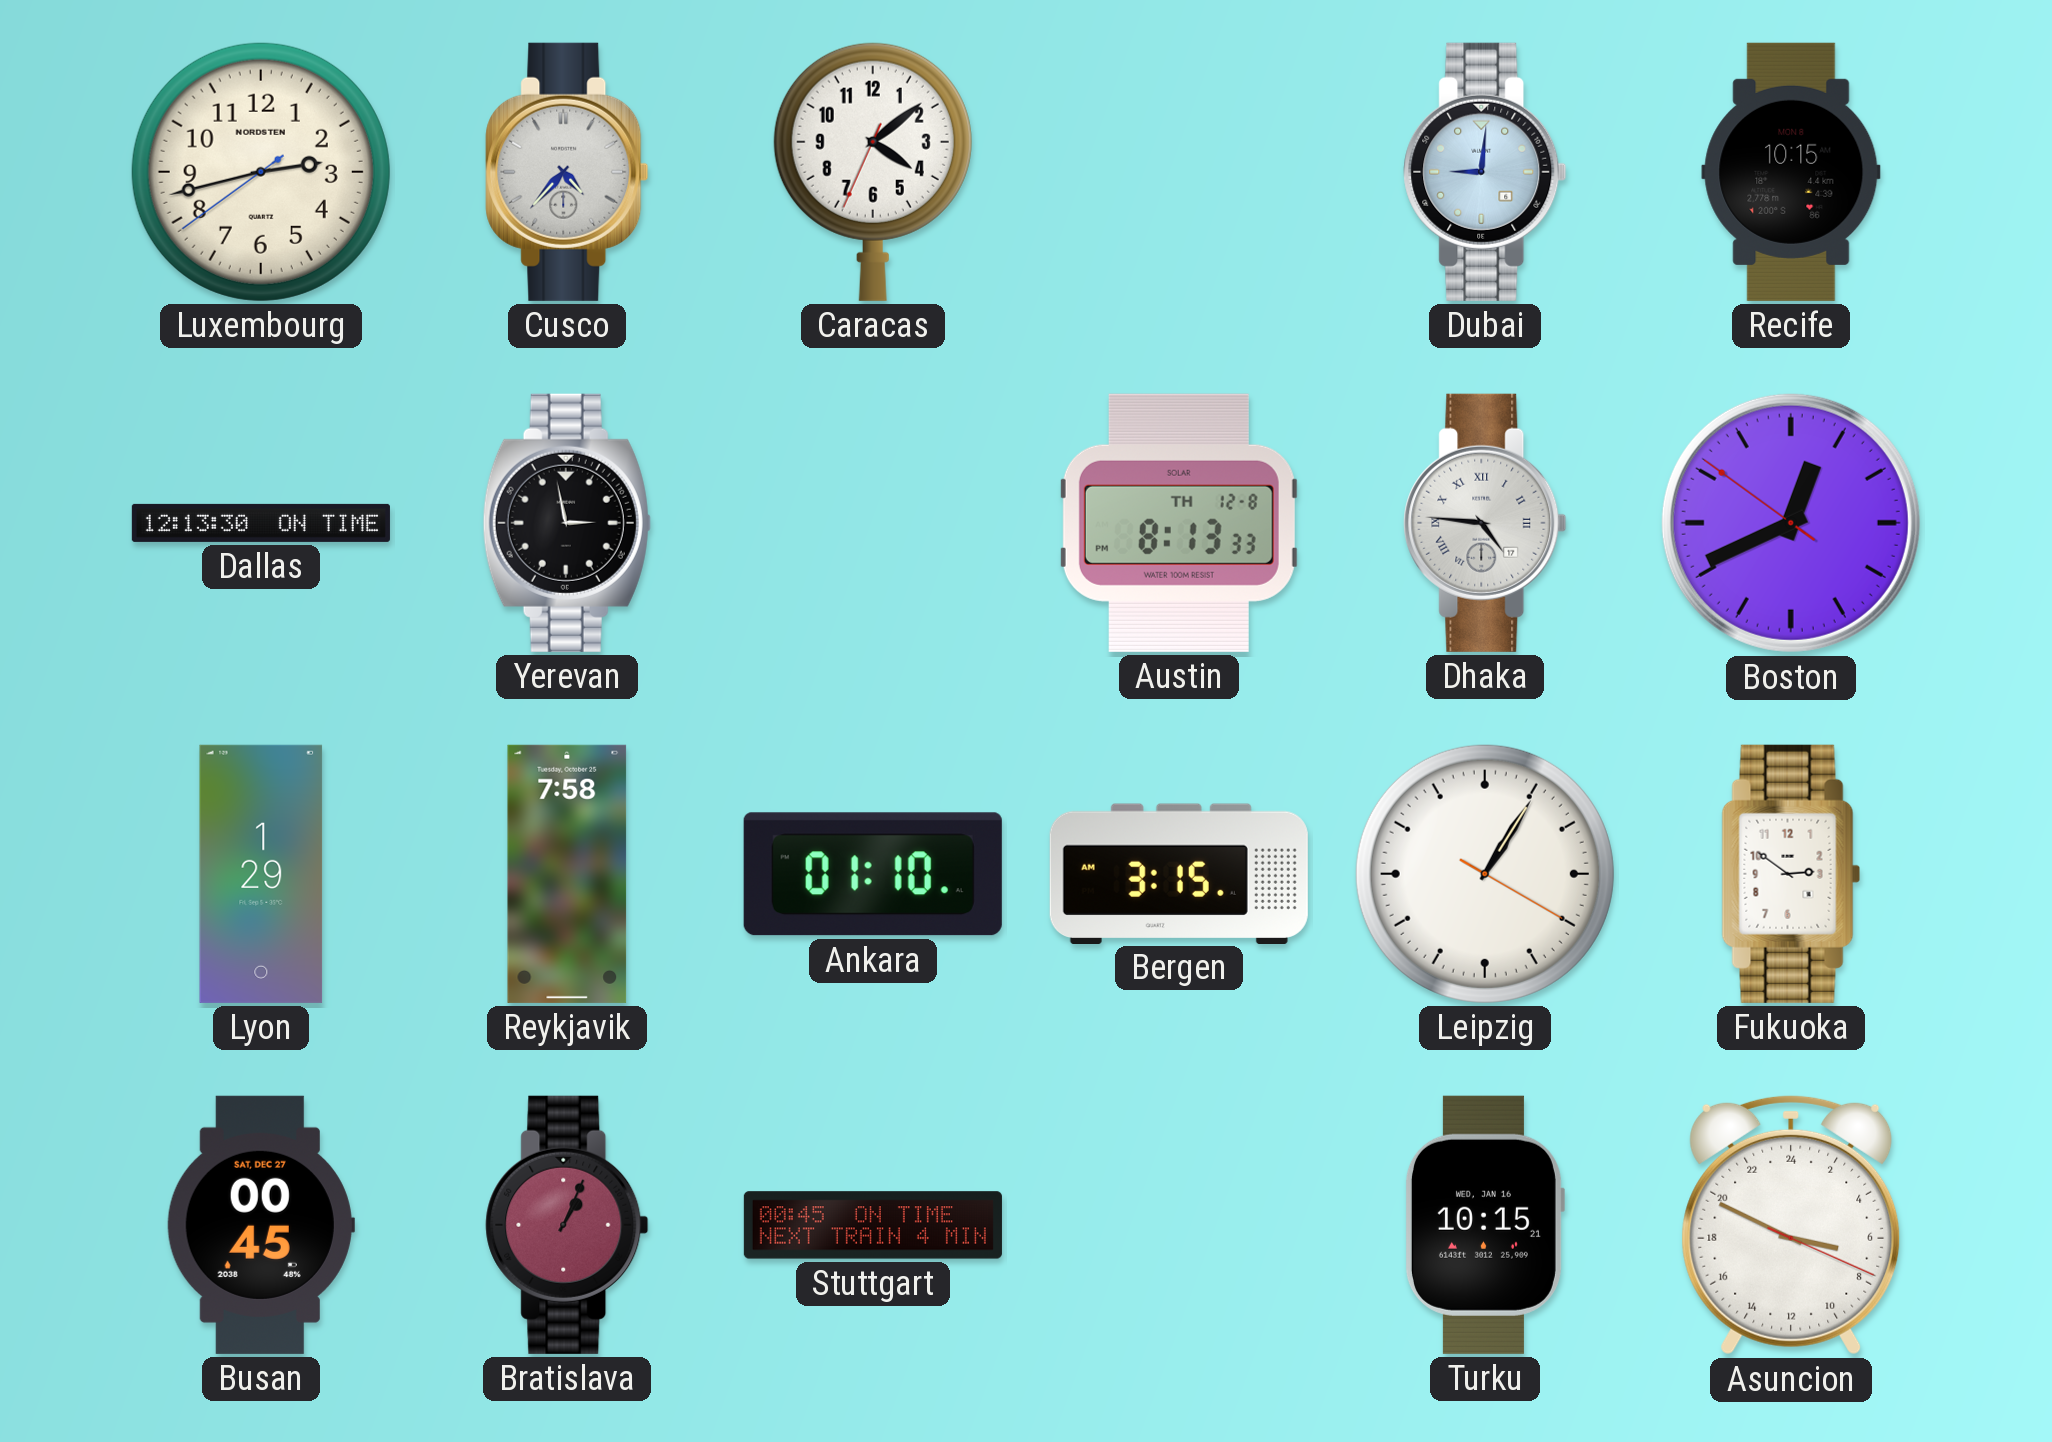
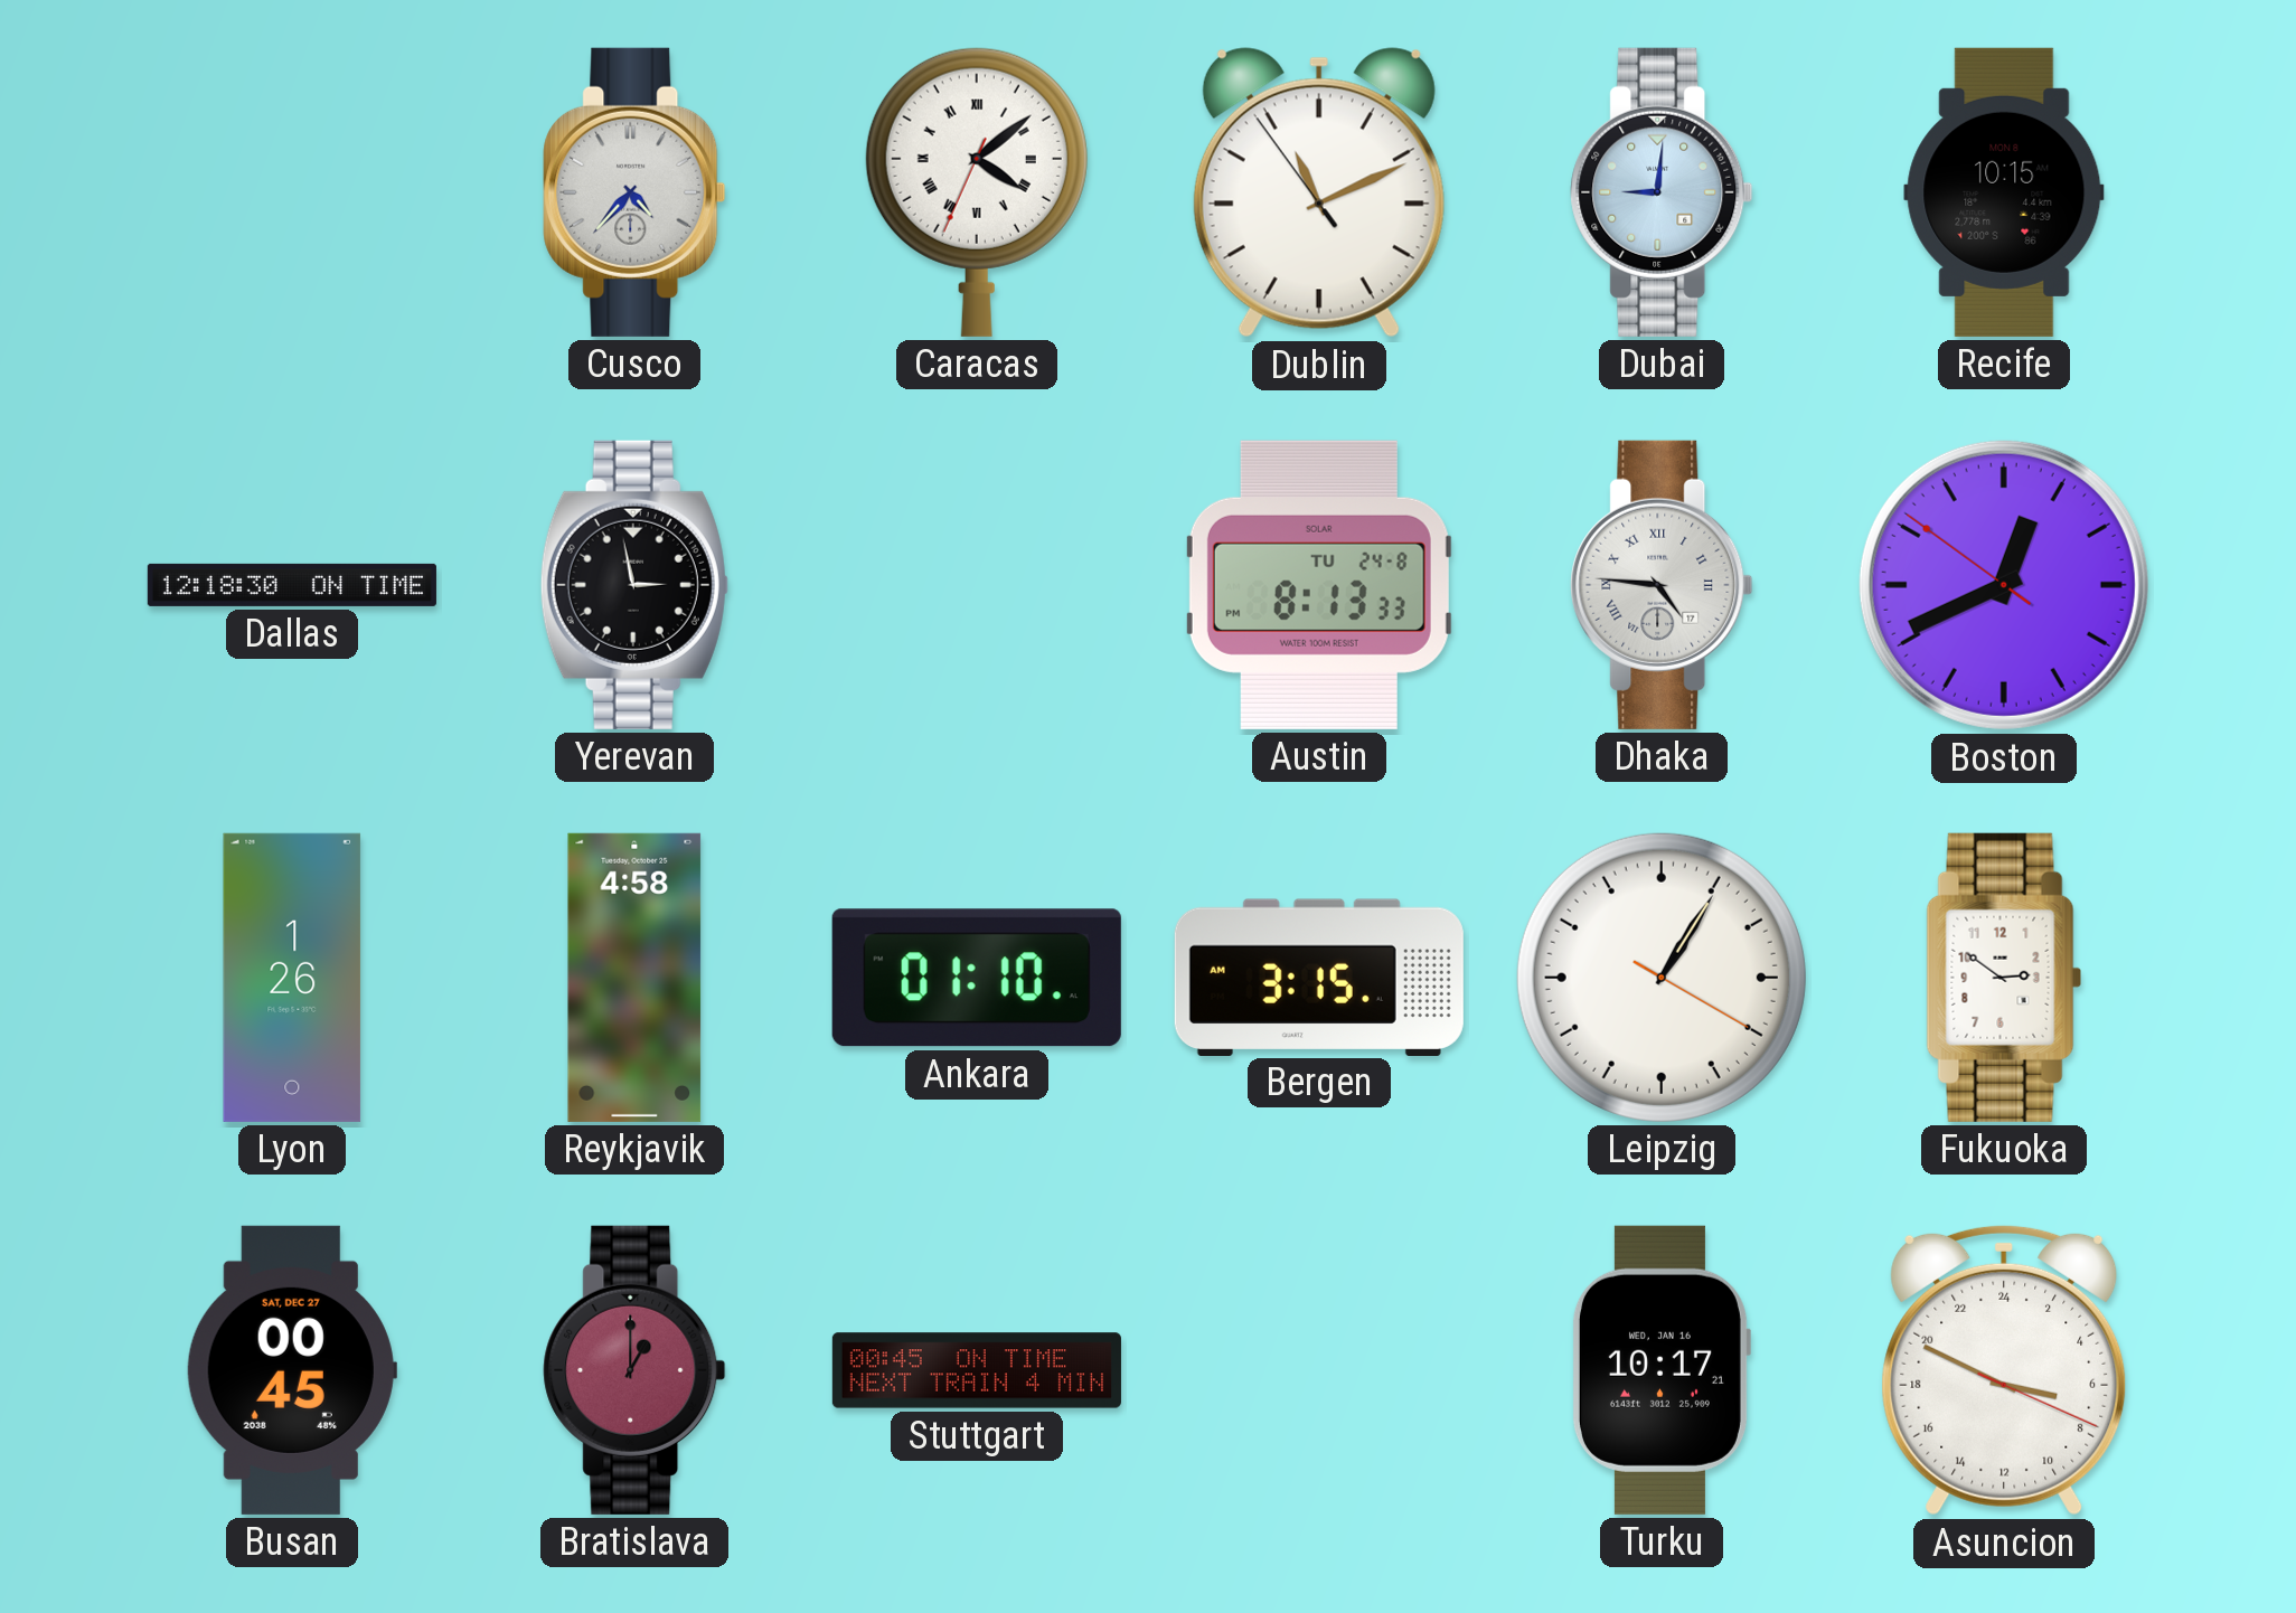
Luxembourg: 2:42 -> none
Caracas numerals: Arabic -> Roman
Dublin: none -> 11:10
Dallas: 12:13 -> 12:18
Austin date: TH 12-8 -> TU 24-8
Lyon: 1:29 -> 1:26
Reykjavik: 7:58 -> 4:58
Bratislava: 1:04 -> 1:00
Turku: 10:15 -> 10:17
